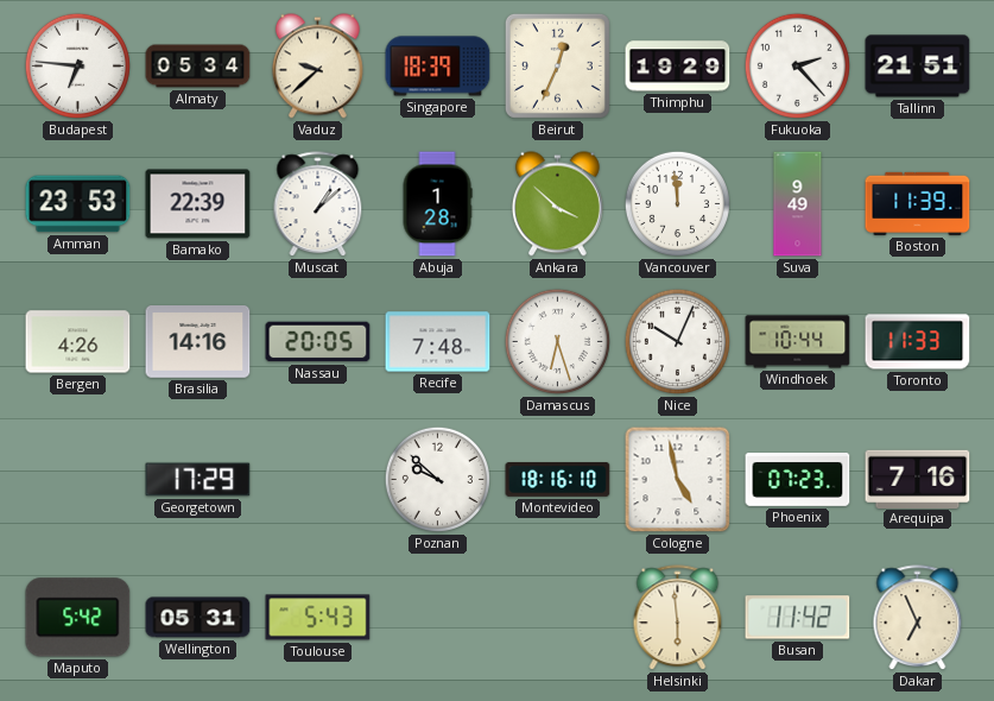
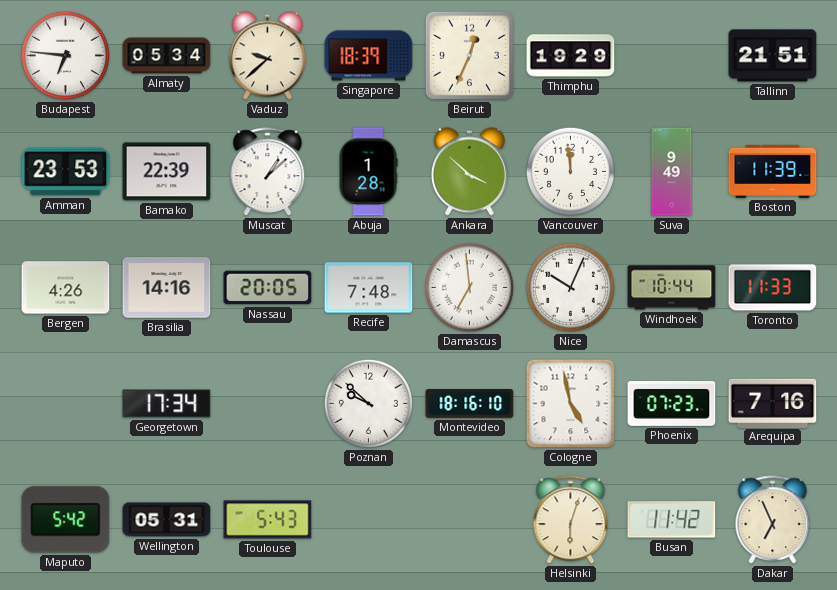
Fukuoka: 2:23 -> none
Damascus: 6:27 -> 6:59
Georgetown: 17:29 -> 17:34
Helsinki: 5:59 -> 6:03
